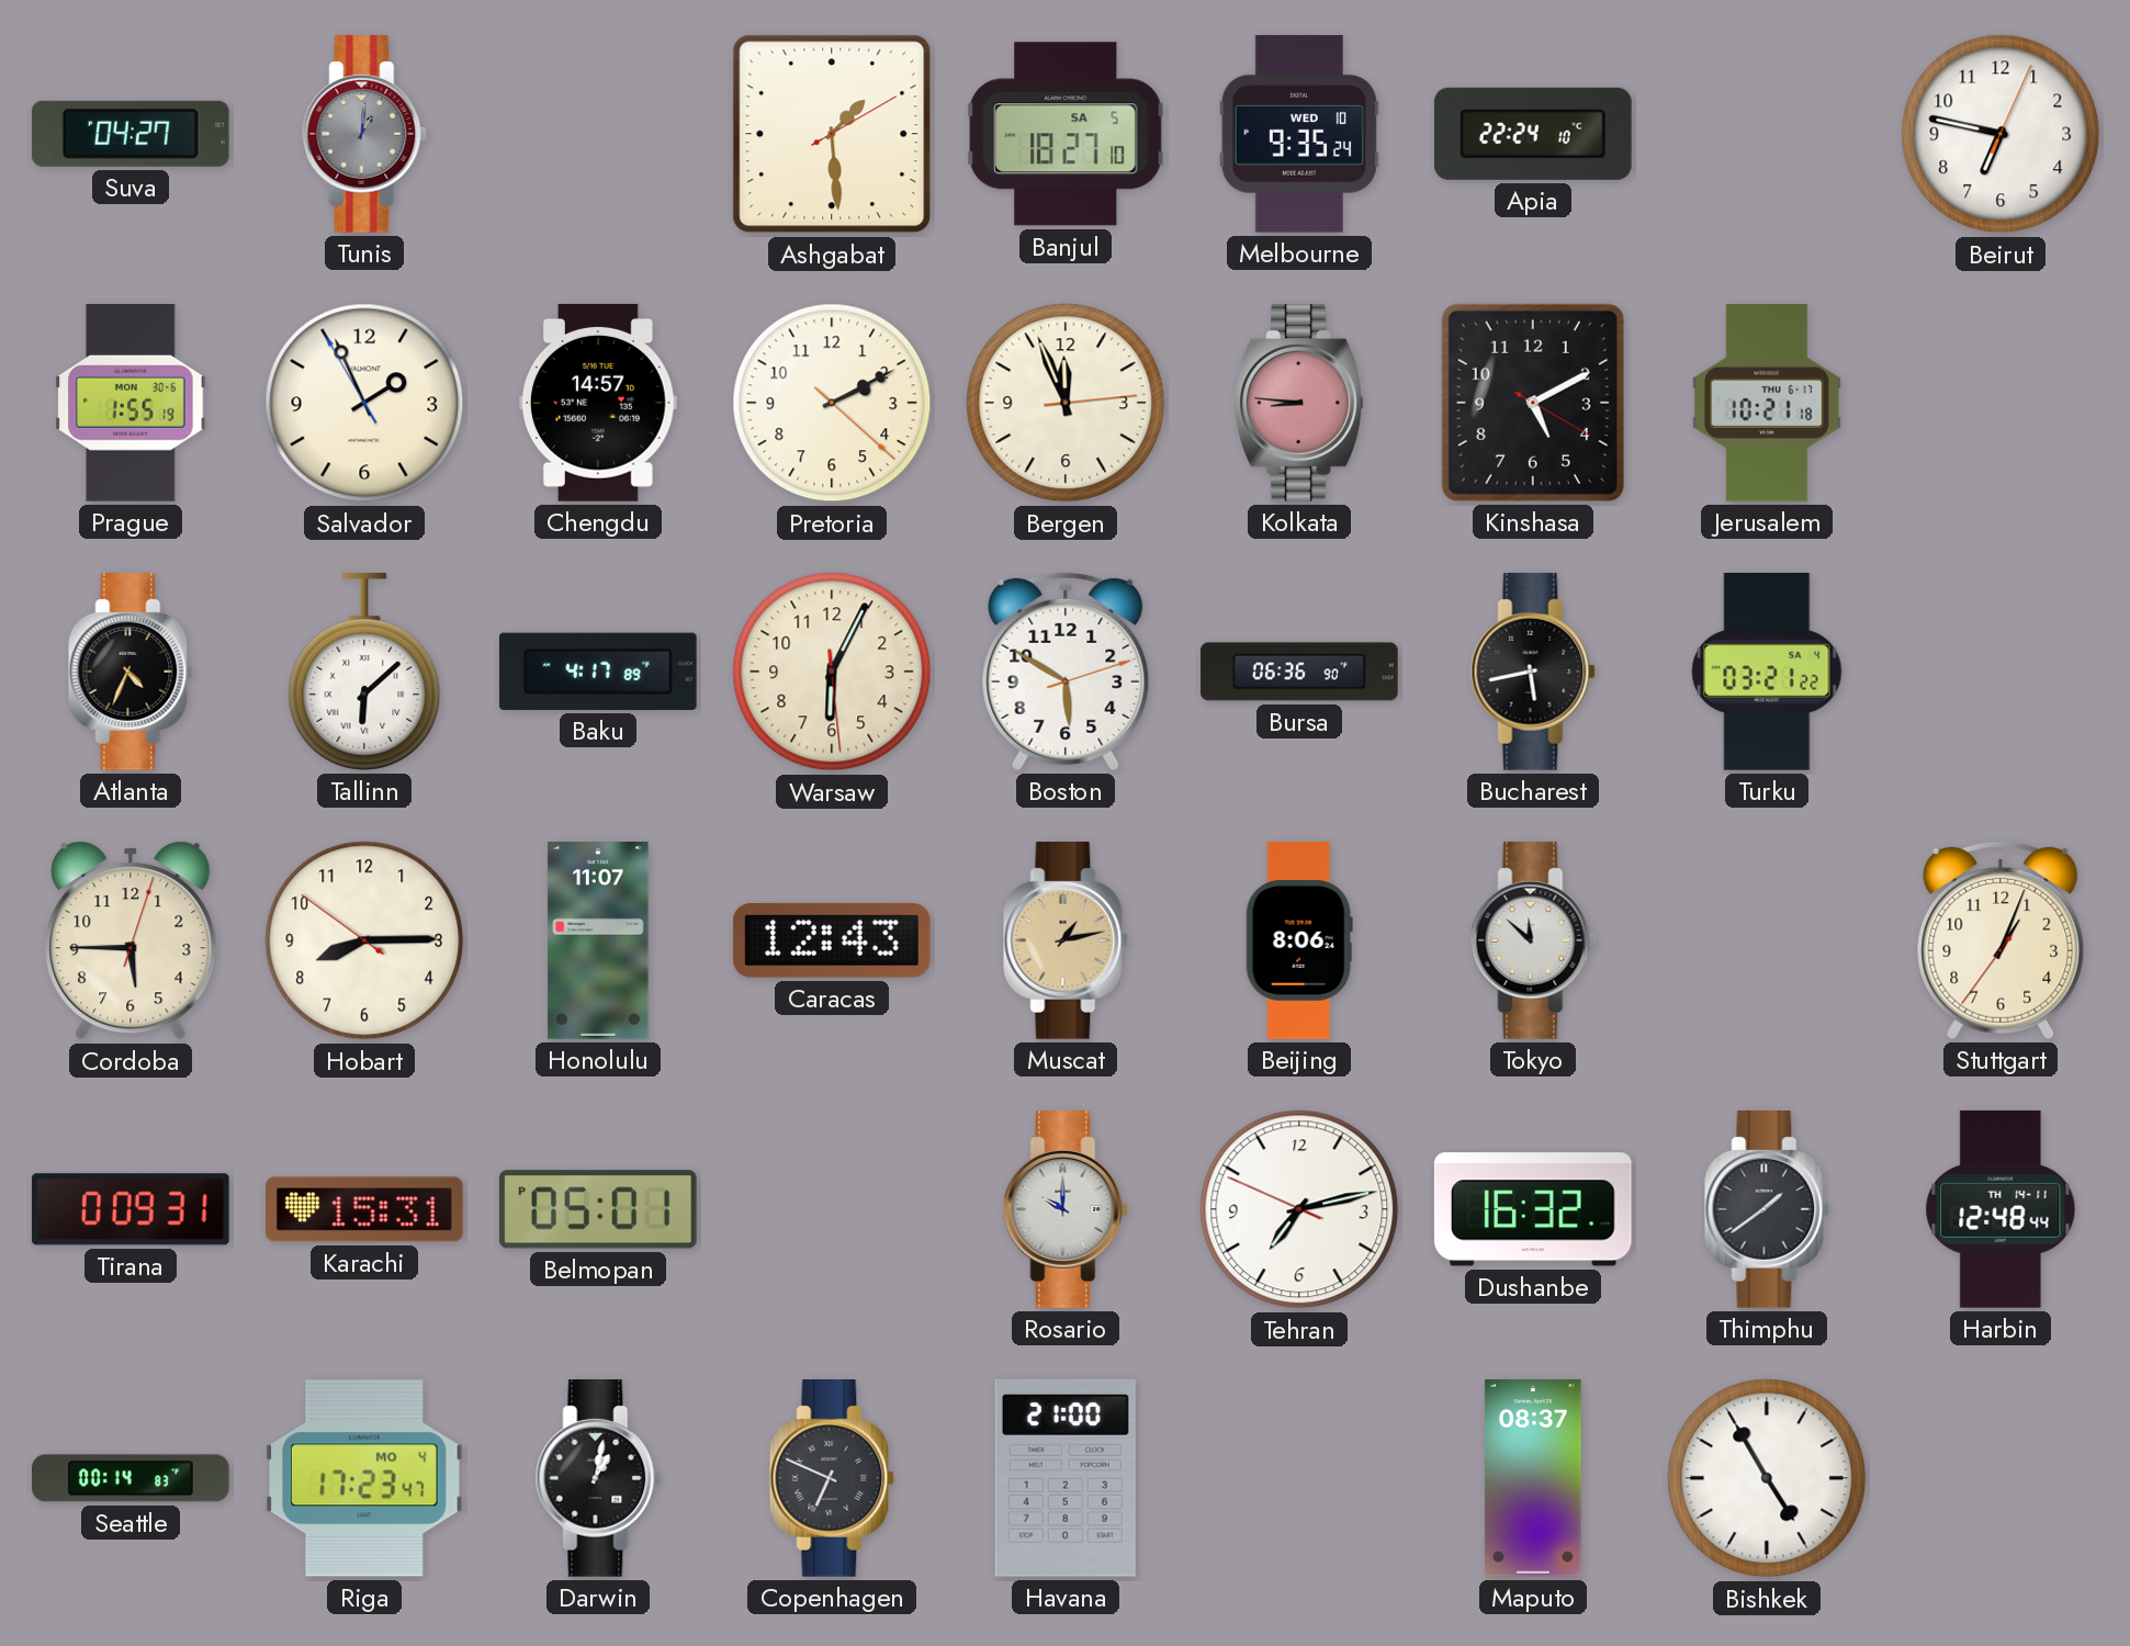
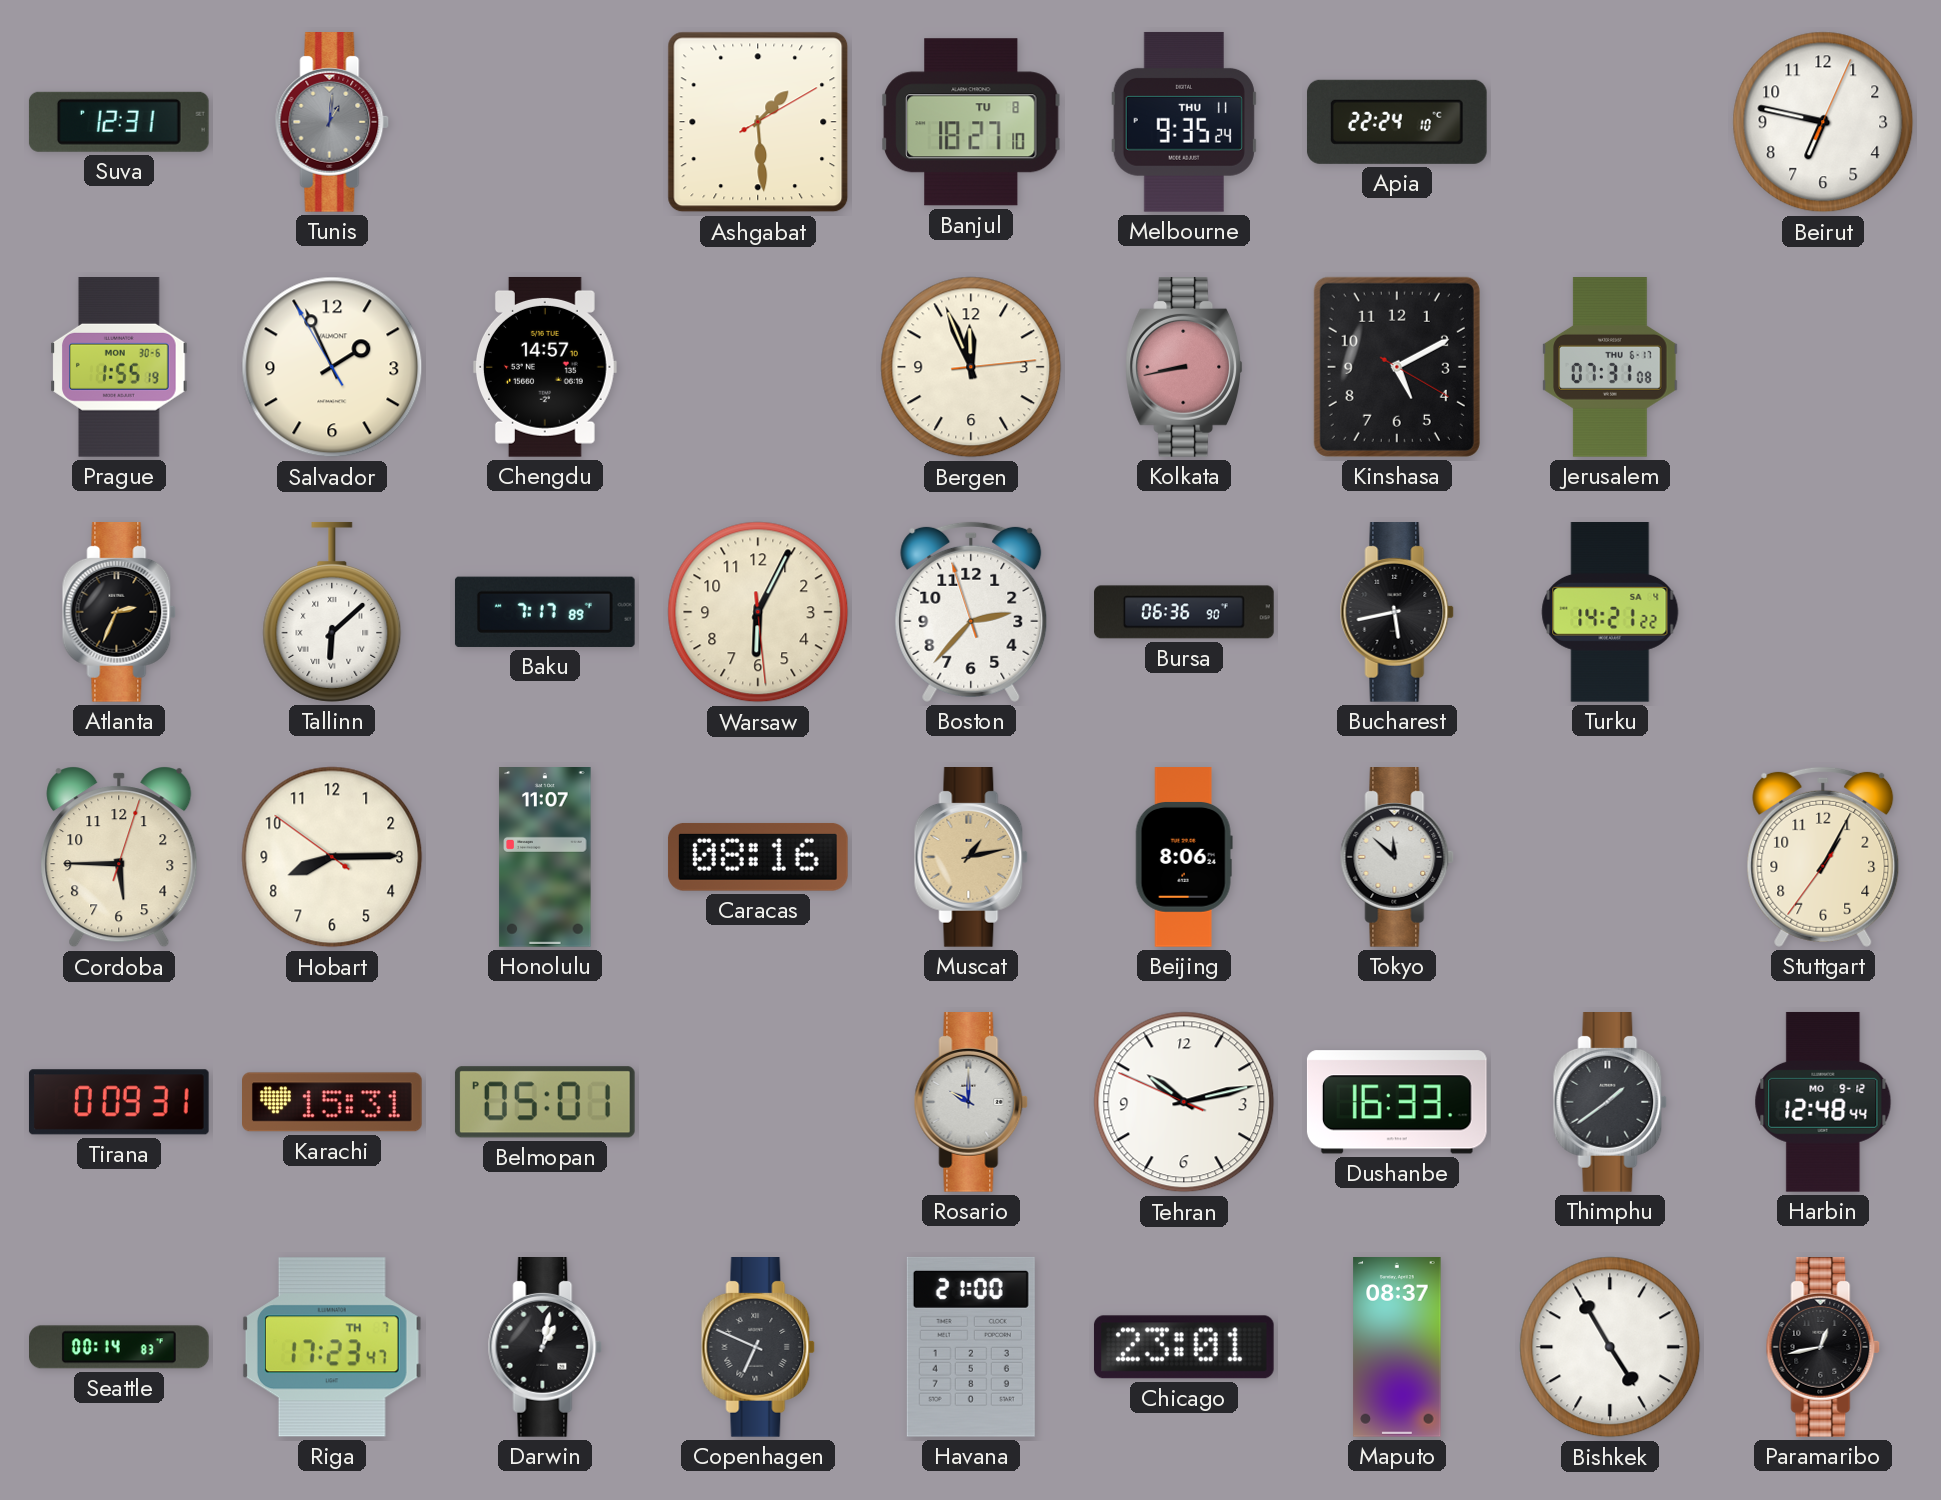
Suva: 04:27 -> 12:31
Banjul date: SA 5 -> TU 8
Melbourne date: WED 10 -> THU 11
Pretoria: 2:10 -> none
Kolkata: 8:46 -> 8:43
Jerusalem: 10:21 -> 07:31
Atlanta: 4:34 -> 2:34
Baku: 4:17 -> 7:17
Boston: 5:50 -> 2:36
Turku: 03:21 -> 14:21
Caracas: 12:43 -> 08:16
Stuttgart: 1:03 -> 1:04
Tehran: 7:12 -> 10:12
Dushanbe: 16:32 -> 16:33
Harbin date: TH 14-11 -> MO 9-12
Riga date: MO 4 -> TH 7
Chicago: none -> 23:01
Paramaribo: none -> 12:43
